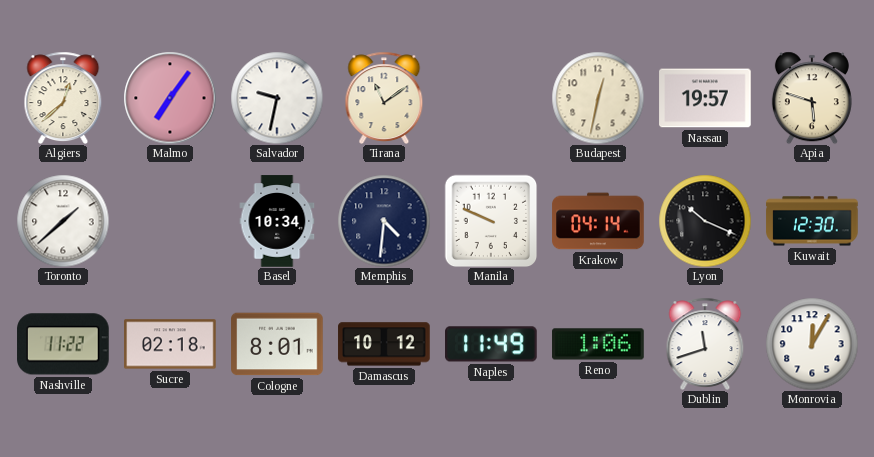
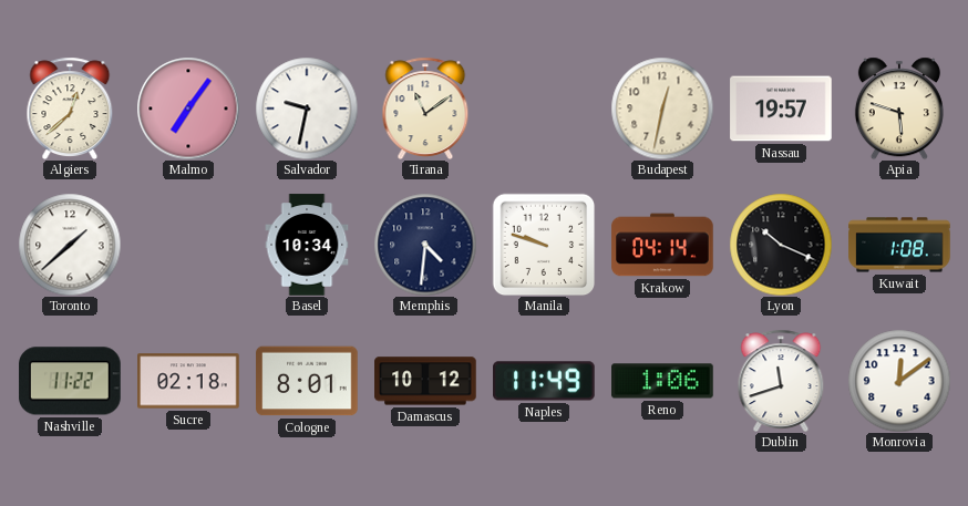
Manila: 9:49 -> 9:48
Kuwait: 12:30 -> 1:08
Monrovia: 12:05 -> 12:09
